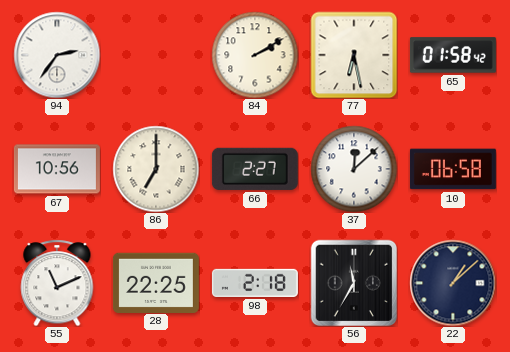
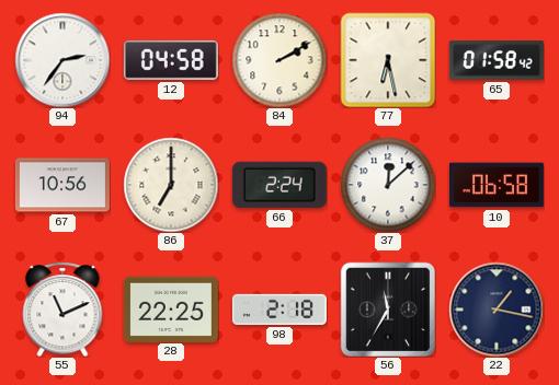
12: none -> 04:58
66: 2:27 -> 2:24
22: 1:08 -> 1:17
